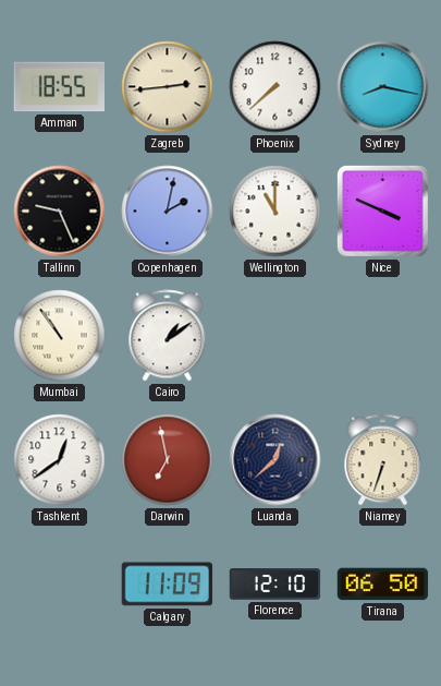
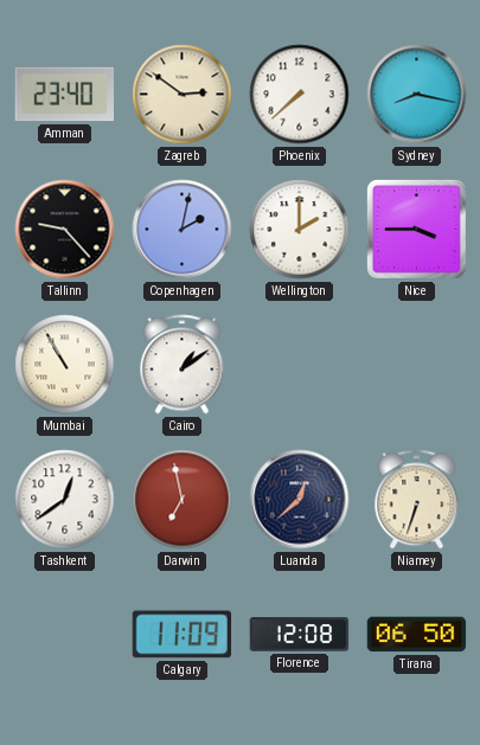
Amman: 18:55 -> 23:40
Zagreb: 2:44 -> 2:51
Tallinn: 9:26 -> 9:23
Wellington: 11:00 -> 2:00
Nice: 3:49 -> 3:45
Mumbai: 10:54 -> 10:55
Florence: 12:10 -> 12:08
